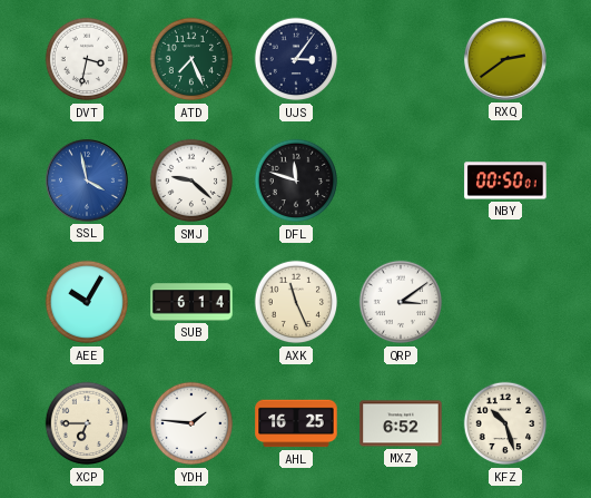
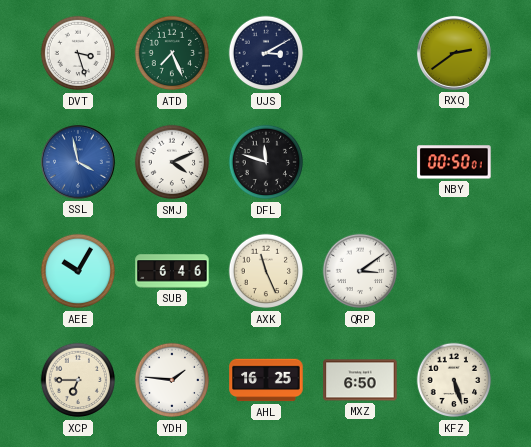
DVT: 3:32 -> 3:27
UJS: 3:06 -> 3:10
SMJ: 9:22 -> 4:11
SUB: 6:14 -> 6:46
MXZ: 6:52 -> 6:50
KFZ: 10:27 -> 5:27
